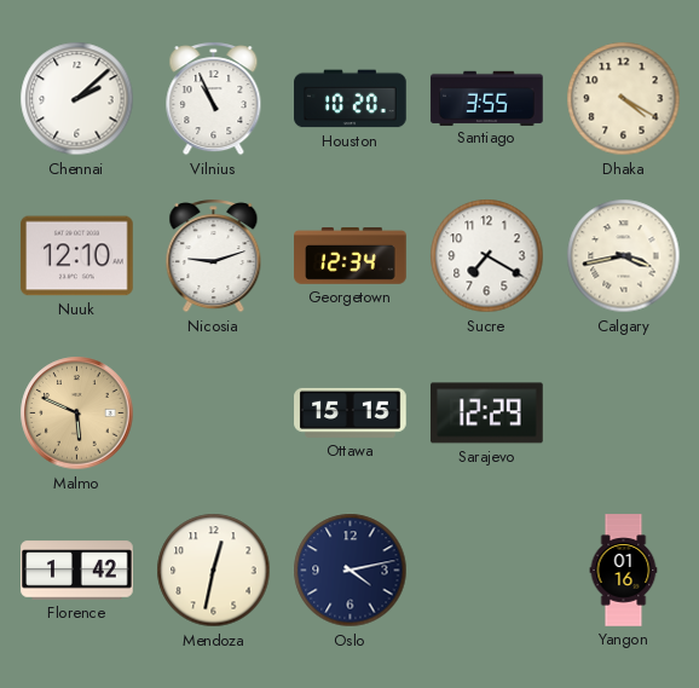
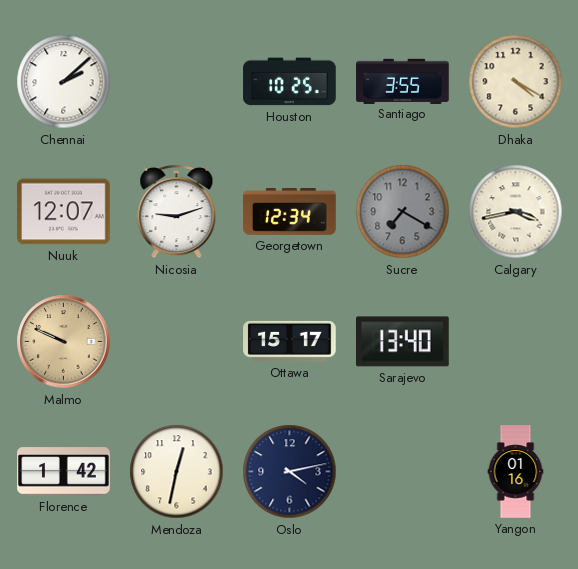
Vilnius: 10:56 -> none
Houston: 10:20 -> 10:25
Nuuk: 12:10 -> 12:07
Sucre dial: white -> grey
Malmo: 5:49 -> 9:49
Ottawa: 15:15 -> 15:17
Sarajevo: 12:29 -> 13:40
